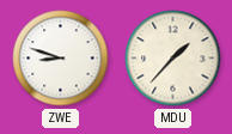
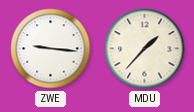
ZWE: 8:48 -> 9:16
